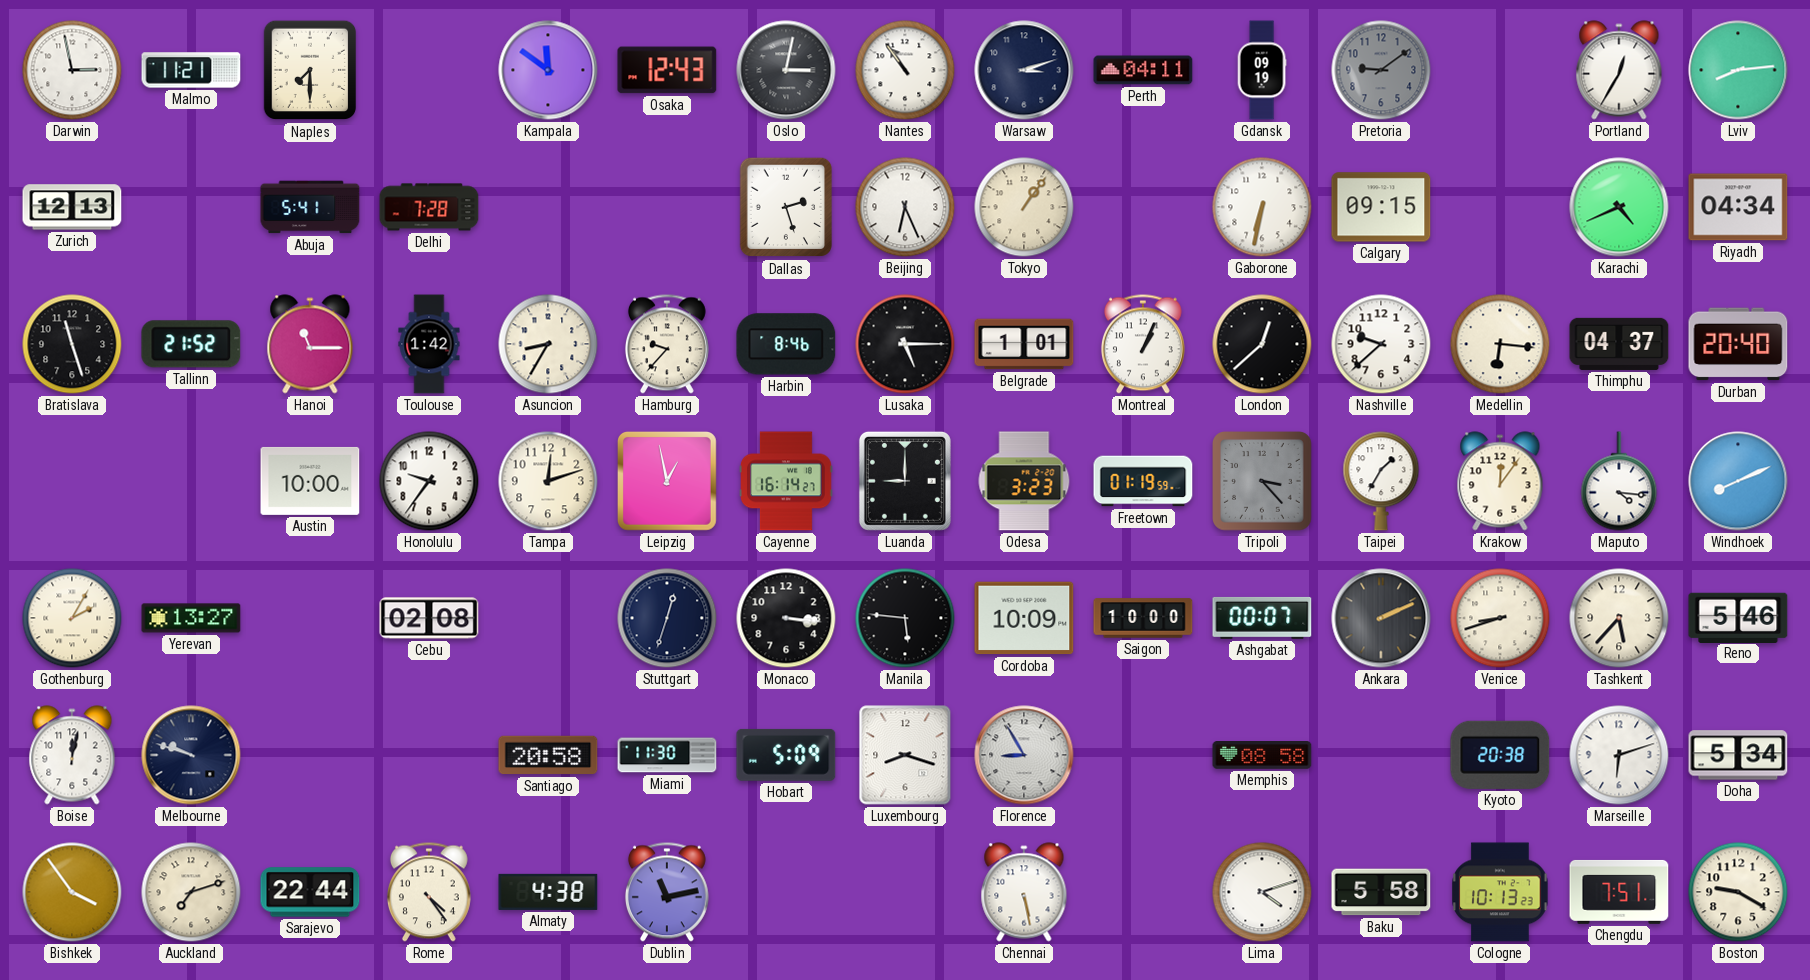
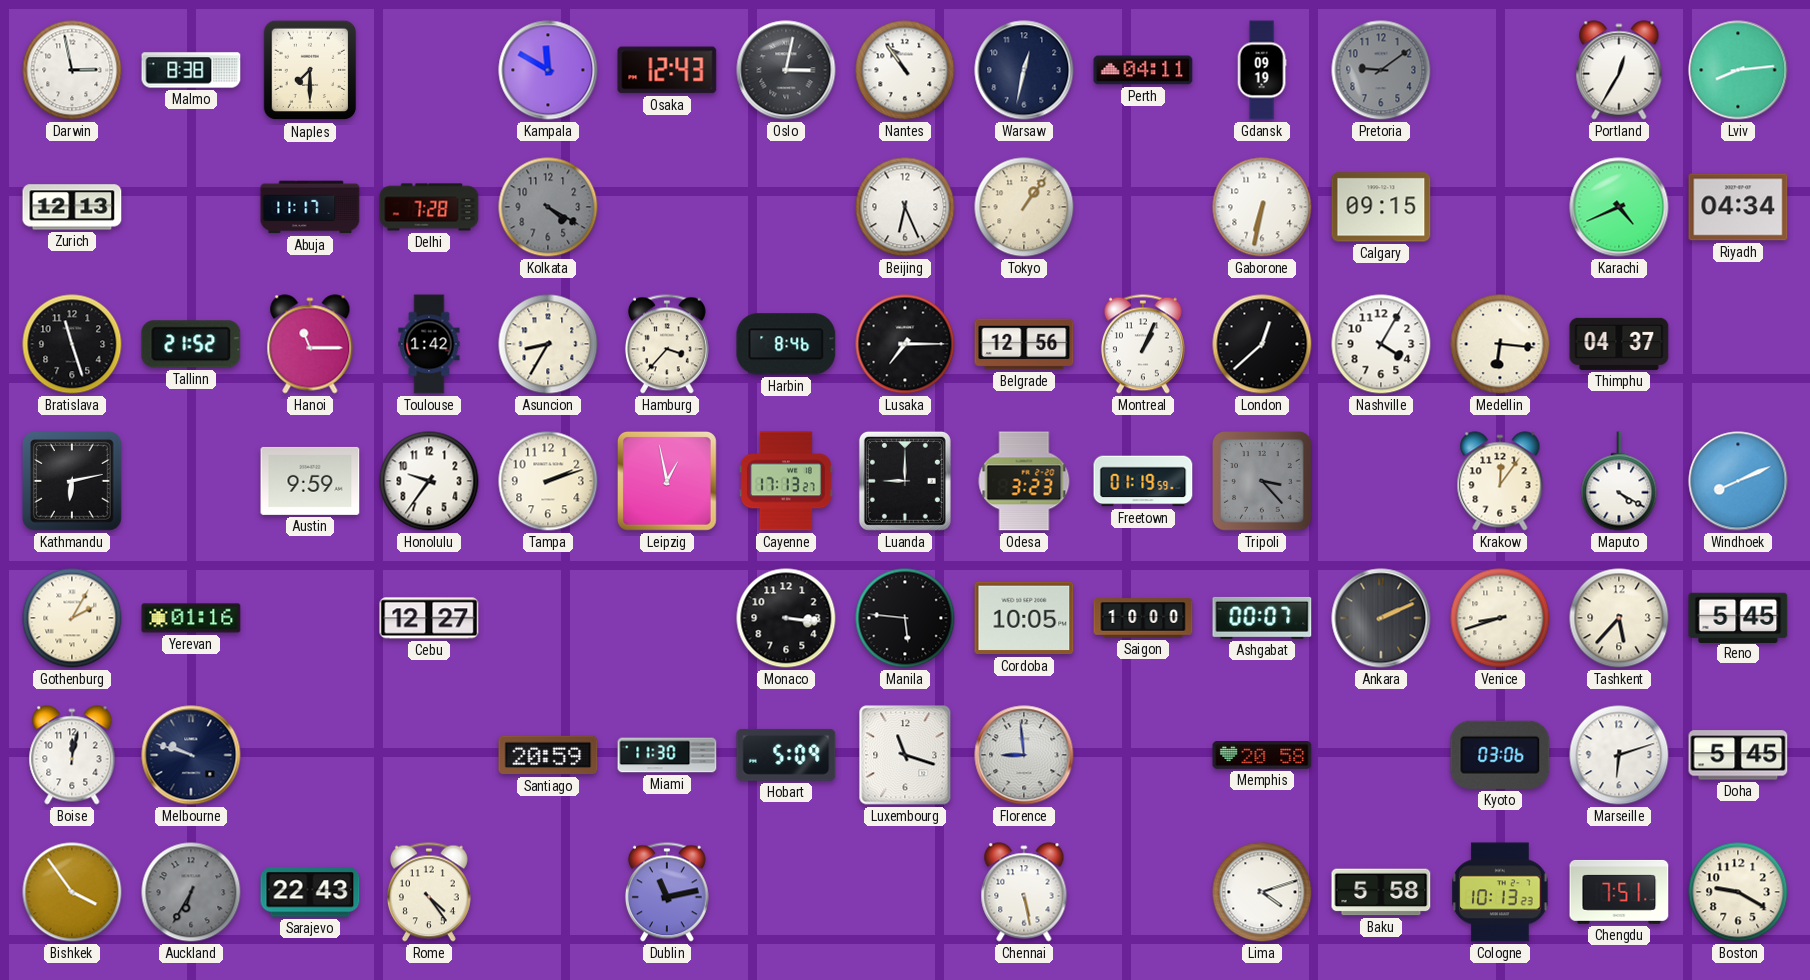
Malmo: 11:21 -> 8:38
Kampala: 11:51 -> 11:50
Warsaw: 3:12 -> 12:32
Abuja: 5:41 -> 11:17
Kolkata: none -> 4:20
Dallas: 2:27 -> none
Hamburg: 9:37 -> 3:37
Lusaka: 5:15 -> 7:15
Belgrade: 1:01 -> 12:56
Nashville: 9:38 -> 4:05
Durban: 20:40 -> none
Kathmandu: none -> 6:13
Austin: 10:00 -> 9:59
Tampa: 12:12 -> 2:12
Cayenne: 16:14 -> 17:13
Taipei: 1:35 -> none
Maputo: 4:16 -> 4:20
Yerevan: 13:27 -> 01:16
Cebu: 02:08 -> 12:27
Stuttgart: 12:33 -> none
Cordoba: 10:09 -> 10:05
Reno: 5:46 -> 5:45
Santiago: 20:58 -> 20:59
Luxembourg: 8:18 -> 11:18
Florence: 8:55 -> 8:59
Memphis: 08:58 -> 20:58
Kyoto: 20:38 -> 03:06
Doha: 5:34 -> 5:45
Auckland: 7:12 -> 6:35
Auckland dial: cream -> grey
Sarajevo: 22:44 -> 22:43
Almaty: 4:38 -> none
